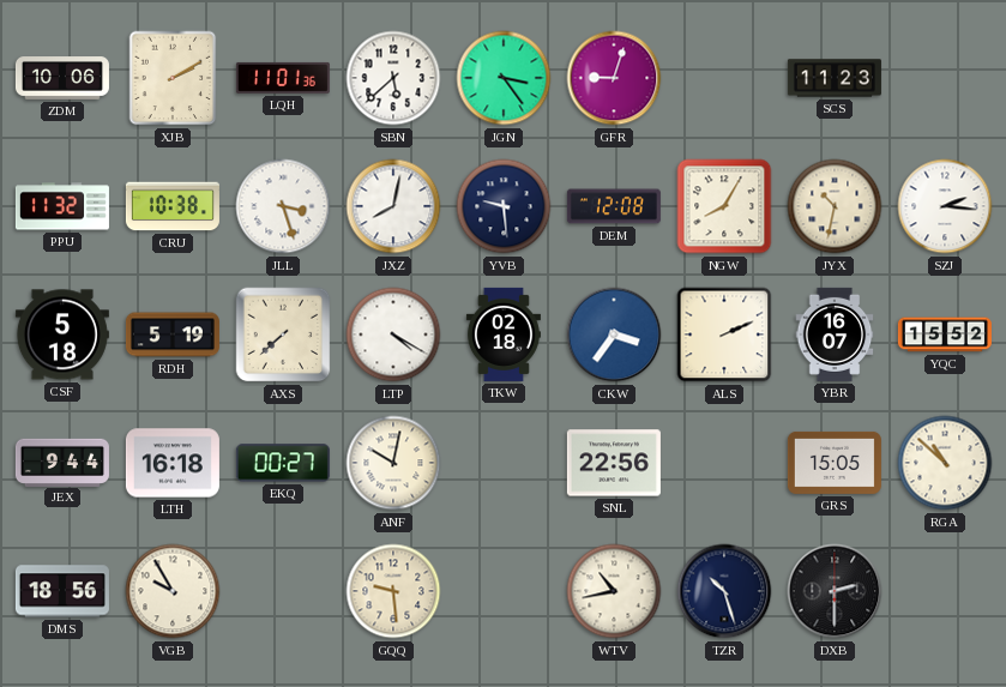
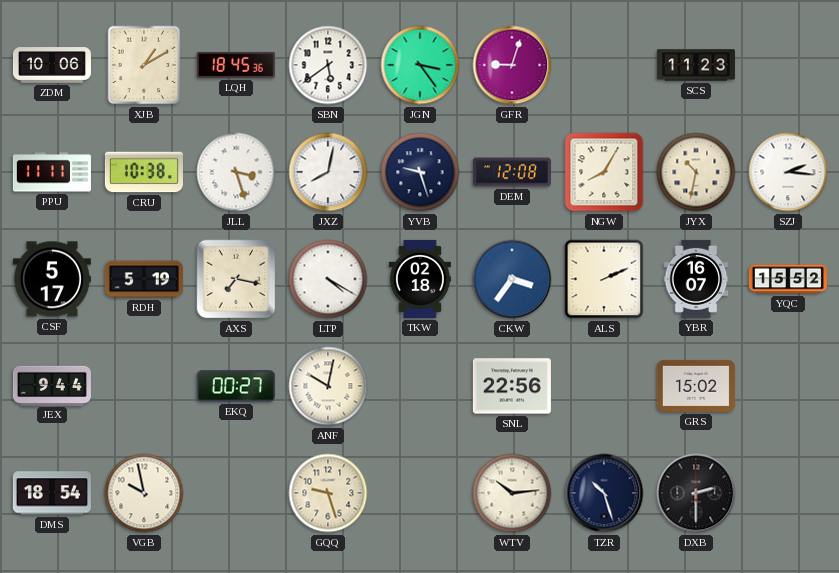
XJB: 2:10 -> 1:10
LQH: 11:01 -> 18:45
SBN: 5:38 -> 5:39
PPU: 11:32 -> 11:11
YVB: 9:29 -> 9:27
CSF: 5:18 -> 5:17
AXS: 7:38 -> 7:17
LTH: 16:18 -> none
GRS: 15:05 -> 15:02
RGA: 10:52 -> none
DMS: 18:56 -> 18:54
VGB: 9:55 -> 9:58
GQQ: 9:29 -> 9:27
WTV: 10:43 -> 10:14
